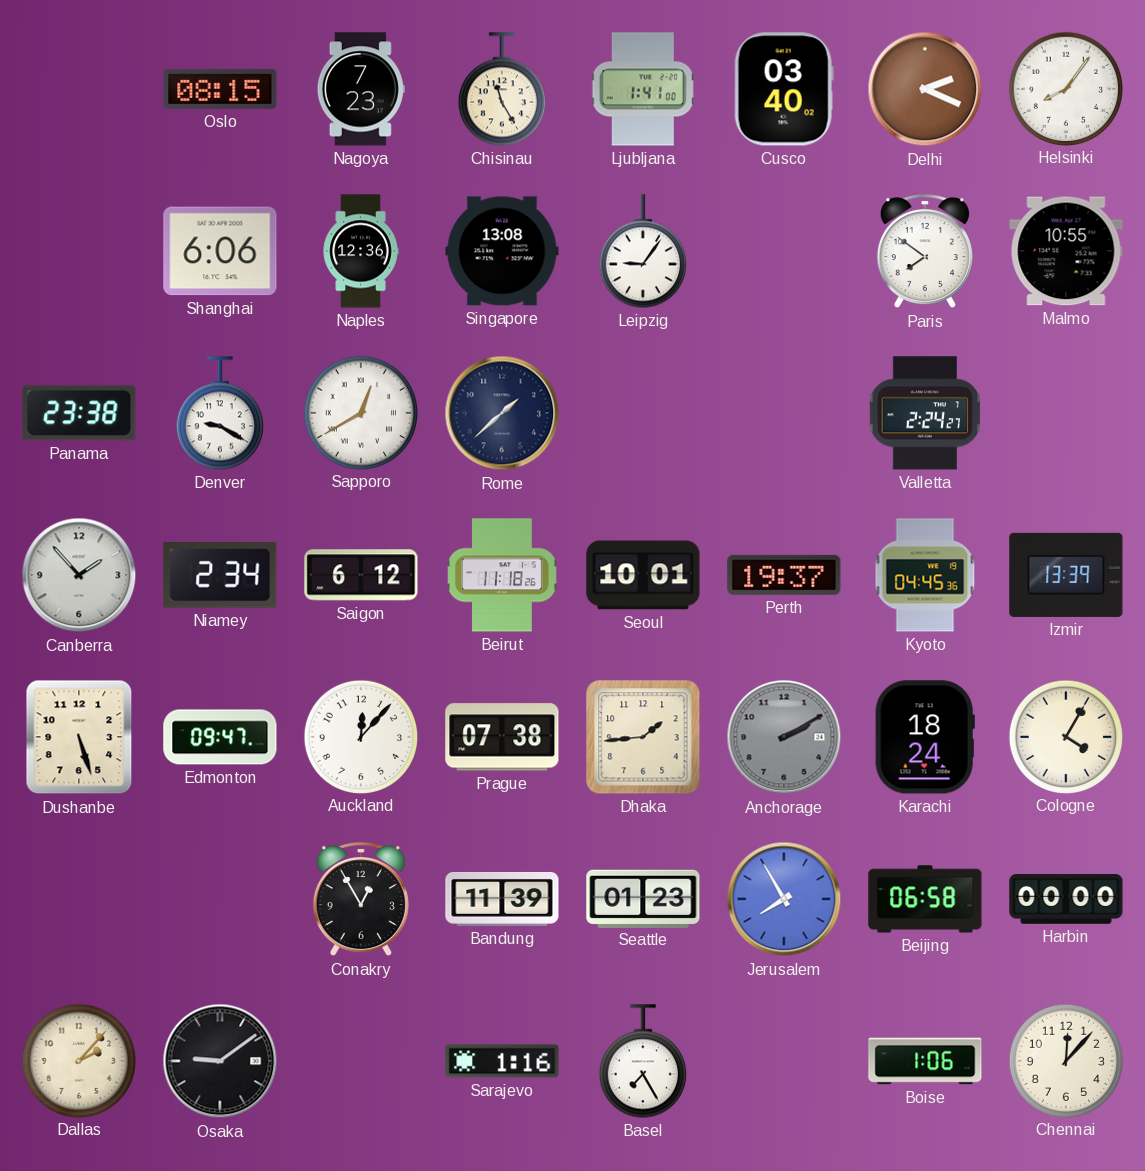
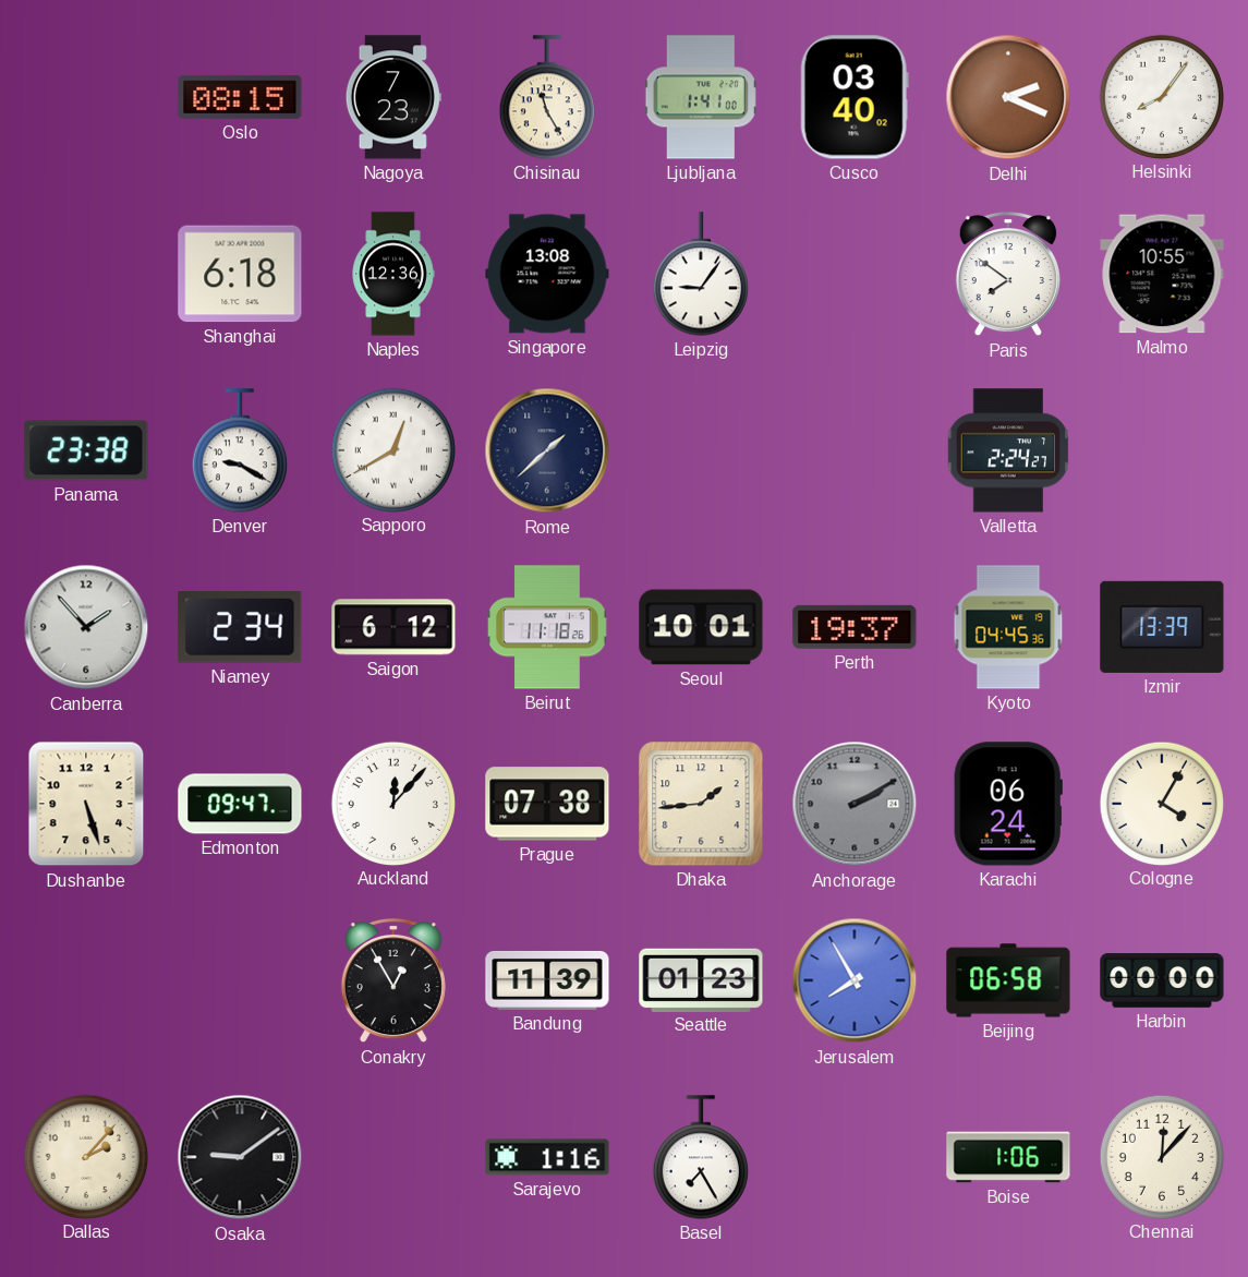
Shanghai: 6:06 -> 6:18
Karachi: 18:24 -> 06:24
